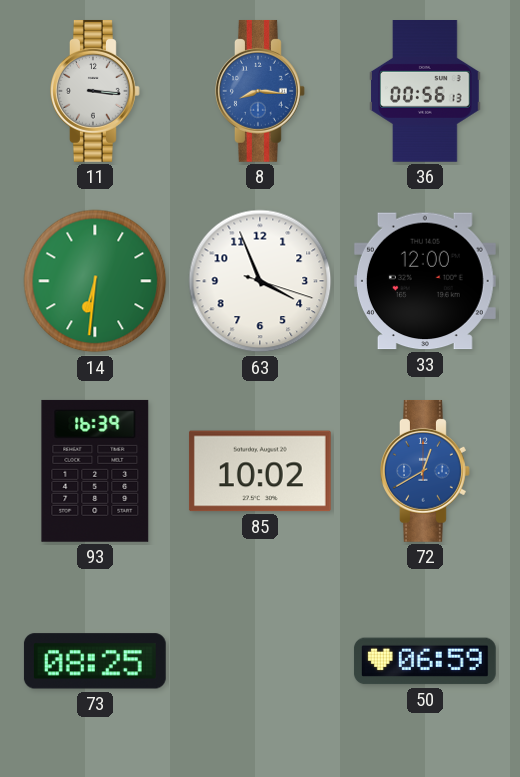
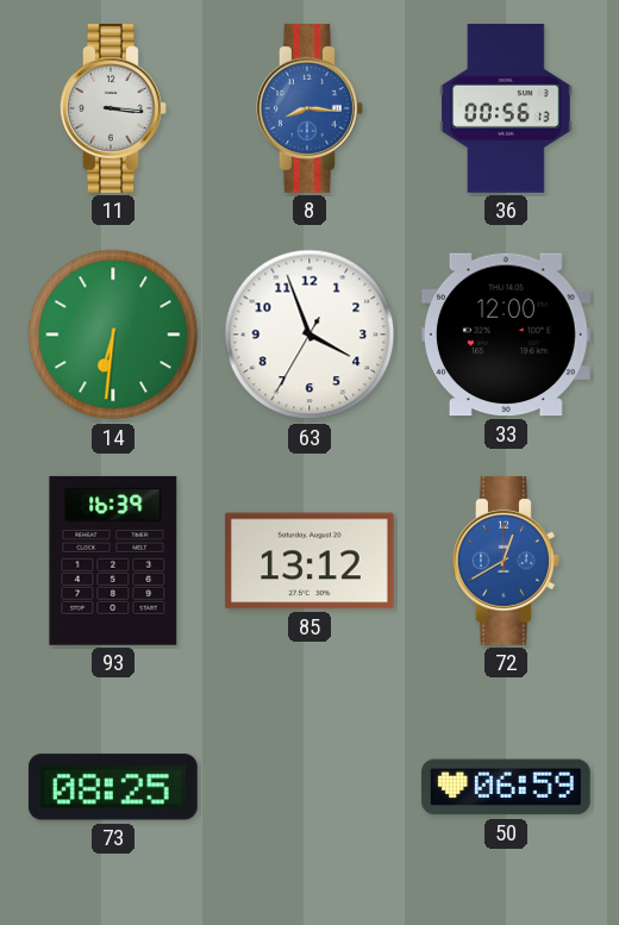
63: 3:56:18 -> 3:56:35
85: 10:02 -> 13:12
